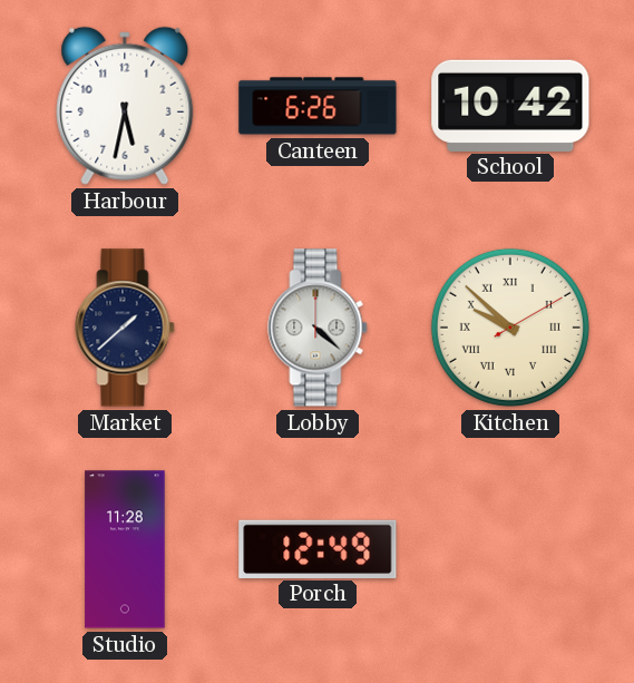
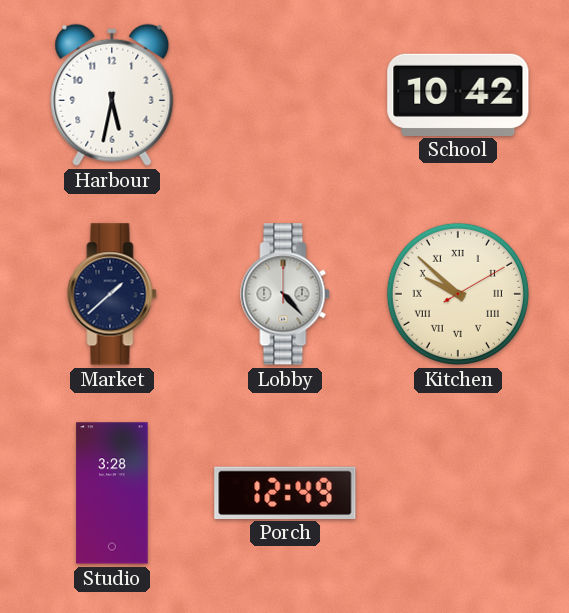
Canteen: 6:26 -> none
Lobby: 4:22 -> 4:23
Studio: 11:28 -> 3:28
